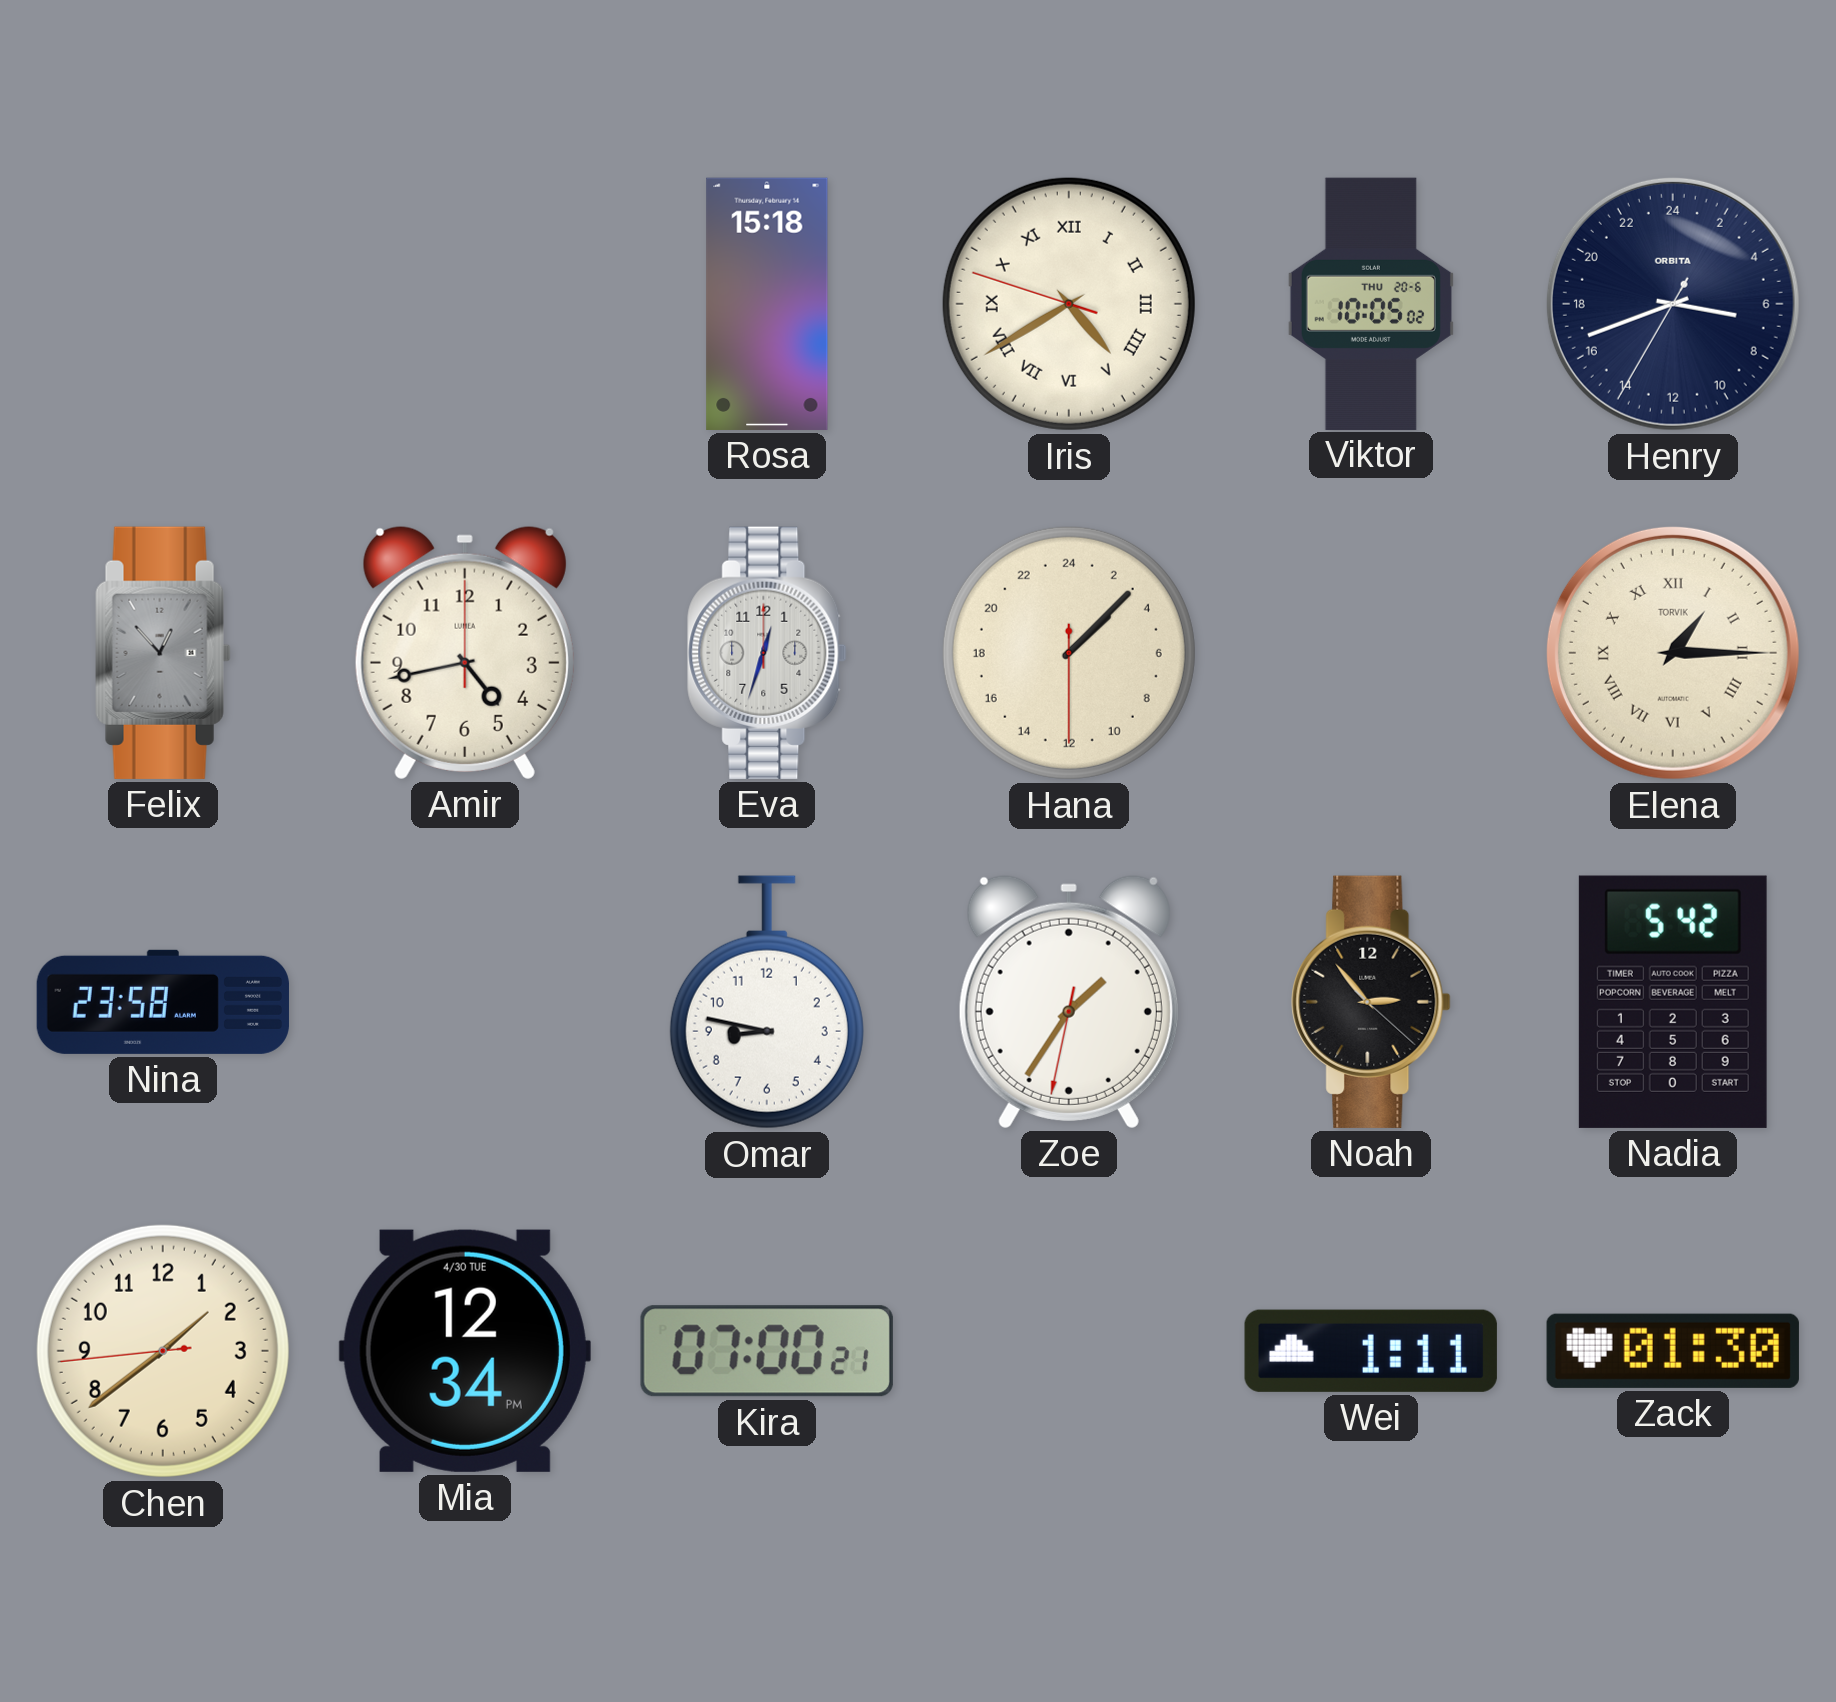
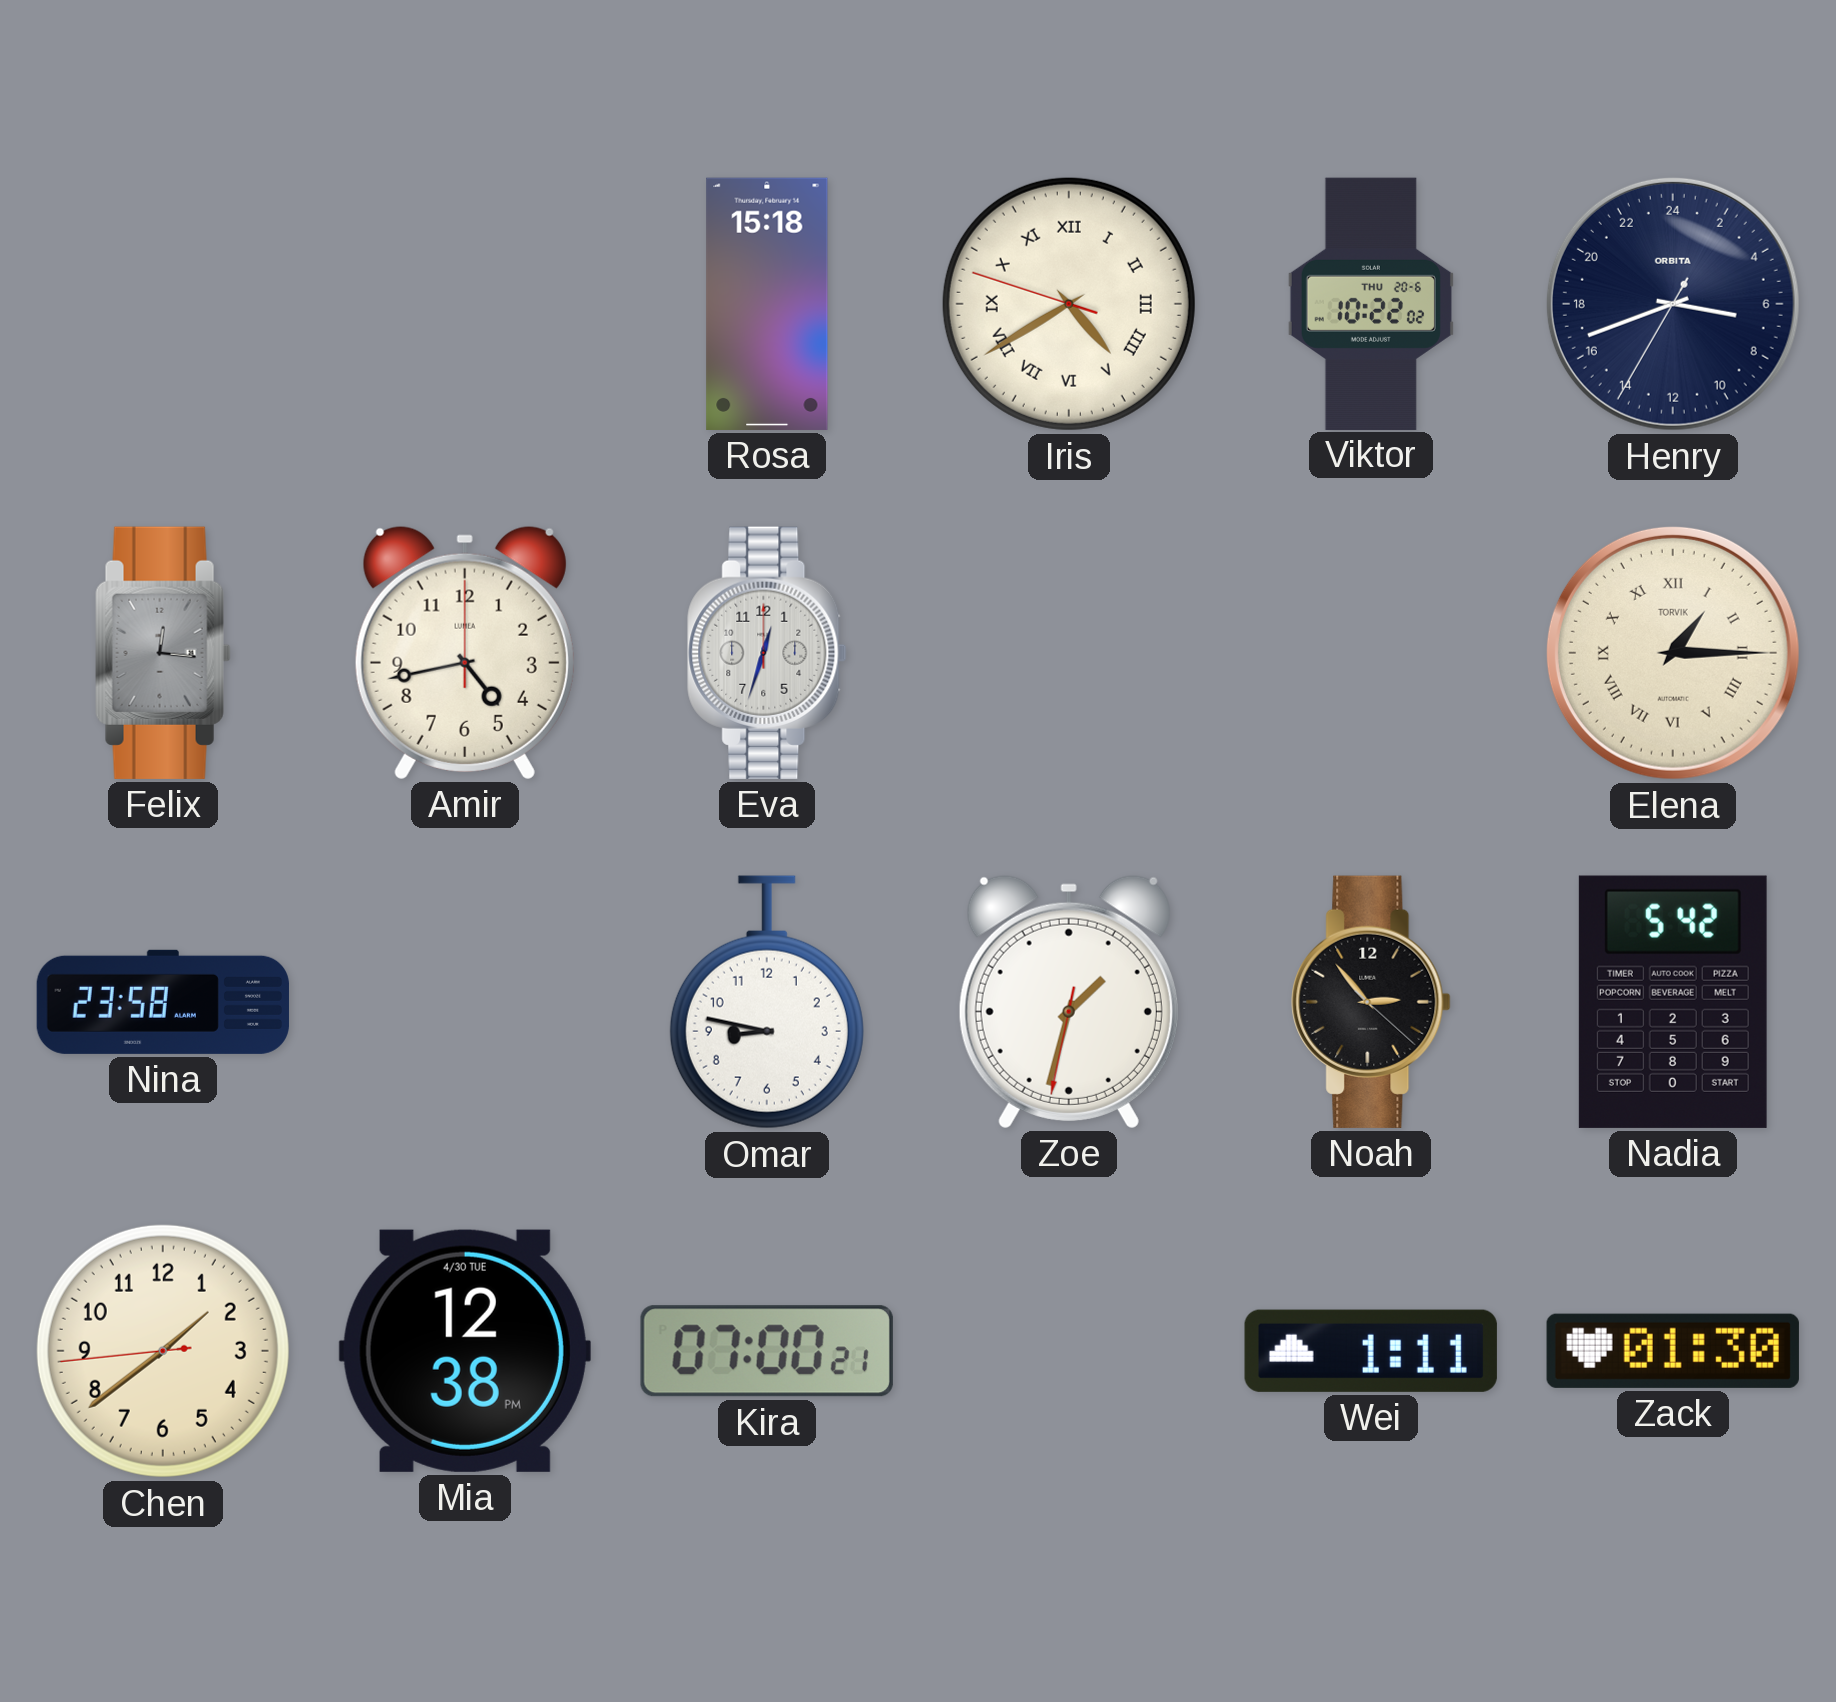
Viktor: 10:05 -> 10:22
Felix: 12:53 -> 12:16
Hana: 3:07 -> none
Zoe: 1:35 -> 1:32
Mia: 12:34 -> 12:38
